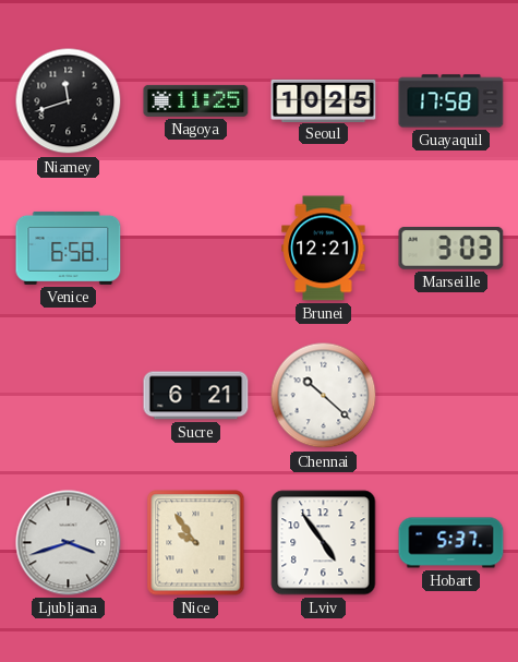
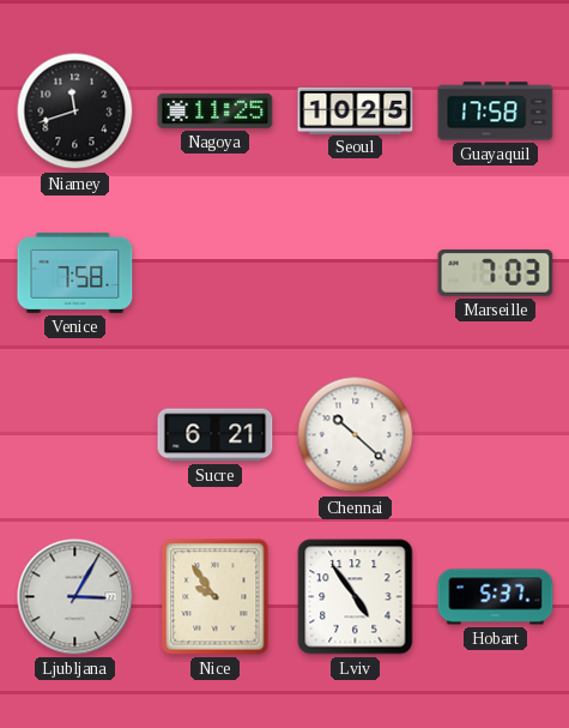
Venice: 6:58 -> 7:58
Brunei: 12:21 -> none
Marseille: 3:03 -> 7:03
Ljubljana: 3:42 -> 3:05
